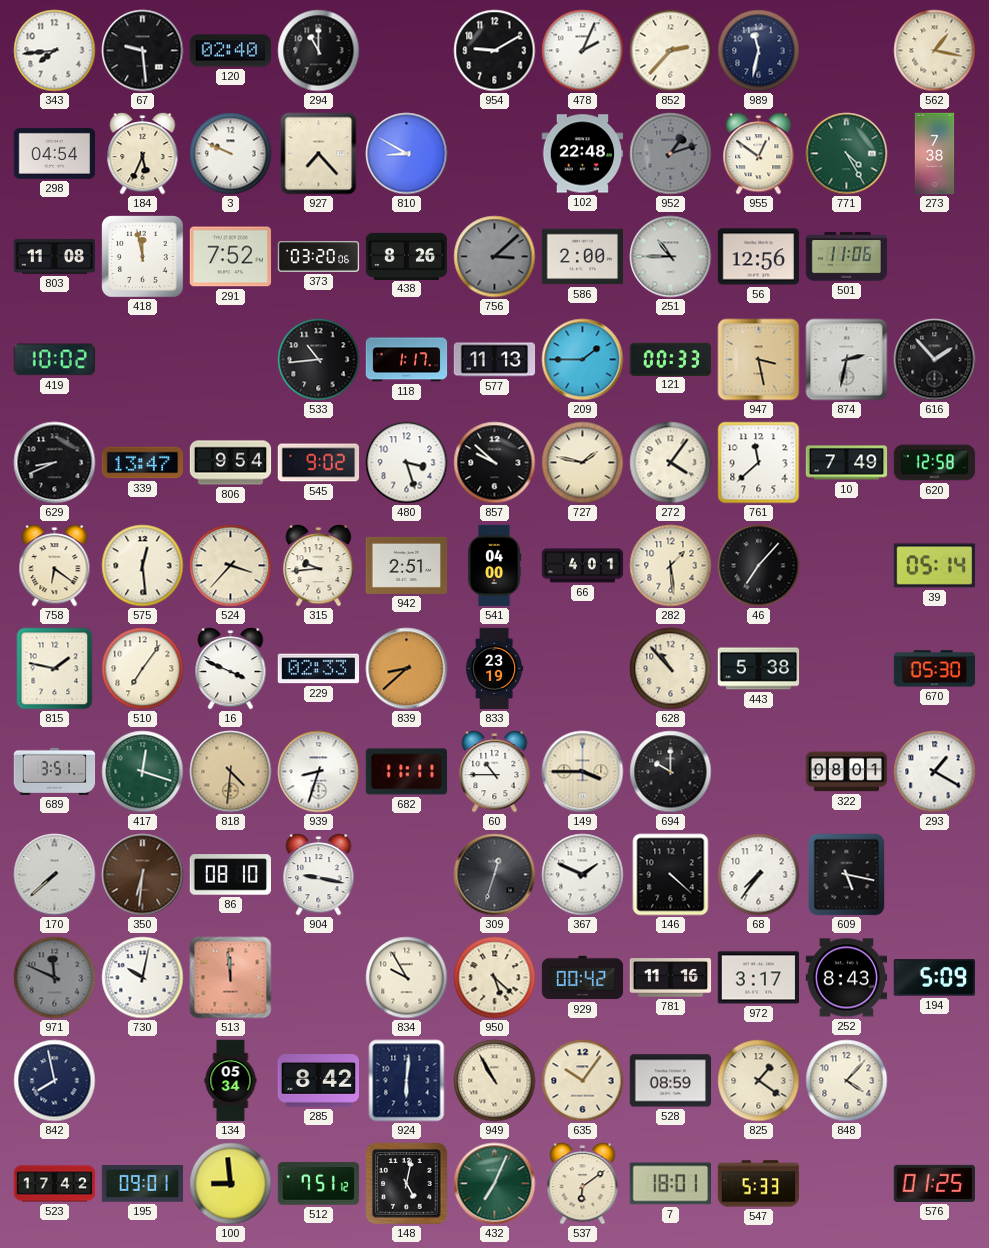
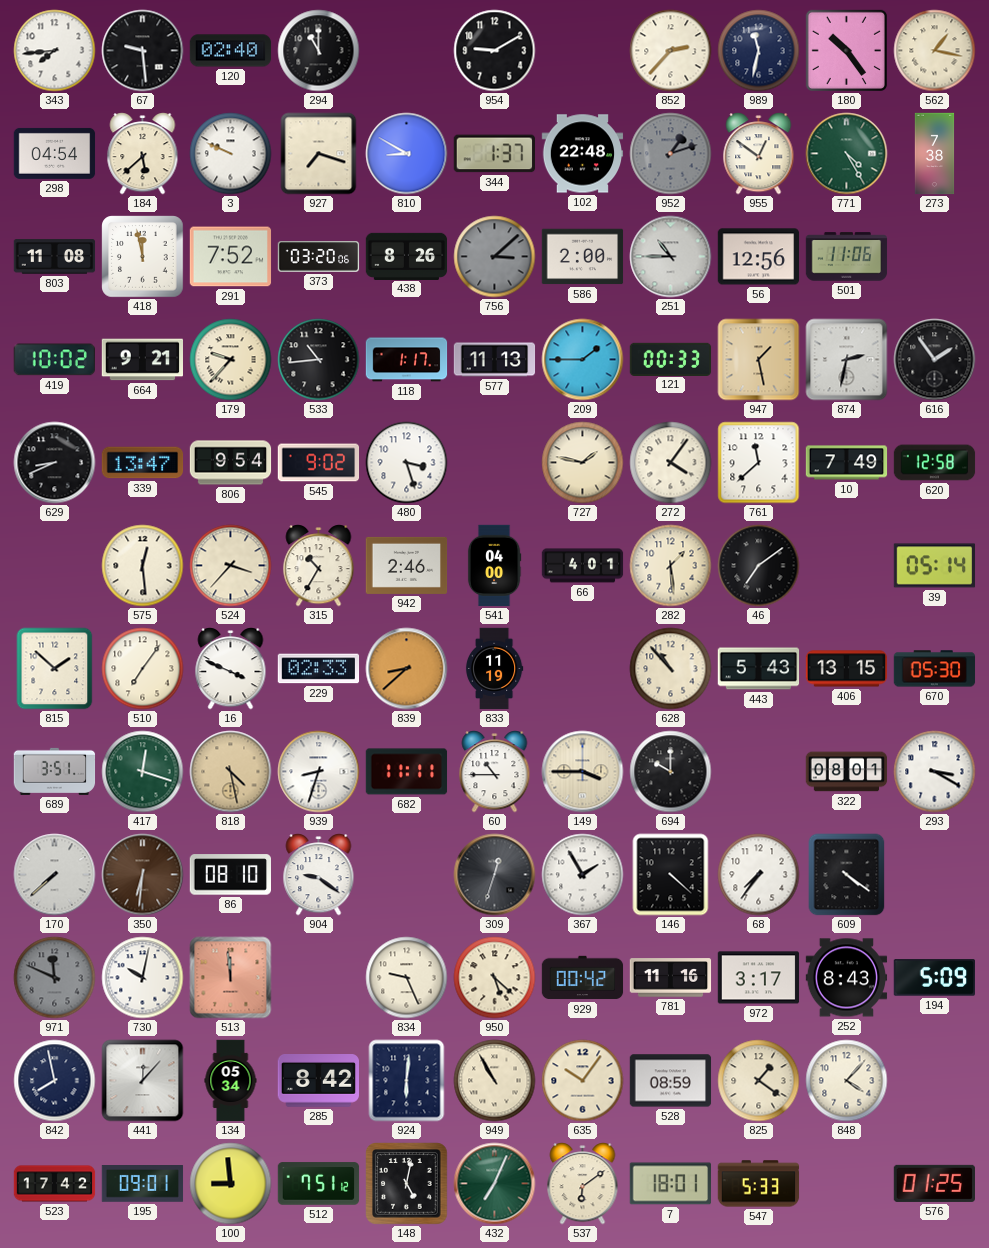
478: 2:04 -> none
180: none -> 10:24
184: 5:34 -> 5:38
927: 7:23 -> 7:18
344: none -> 1:37
664: none -> 9:21
179: none -> 9:37
947: 3:28 -> 1:28
616: 1:53 -> 1:54
857: 9:52 -> none
758: 6:21 -> none
315: 9:44 -> 10:35
942: 2:51 -> 2:46
46: 7:07 -> 7:09
815: 1:47 -> 1:52
833: 23:19 -> 11:19
443: 5:38 -> 5:43
406: none -> 13:15
818: 4:31 -> 4:28
293: 1:20 -> 3:20
904: 9:17 -> 9:21
367: 1:49 -> 1:55
609: 5:17 -> 4:21
834: 9:55 -> 9:26
441: none -> 12:07
